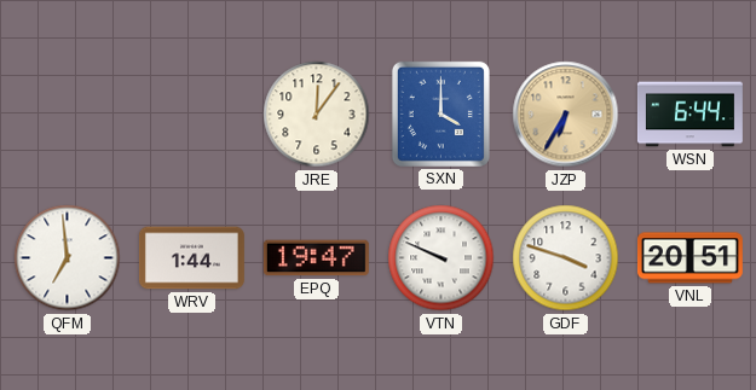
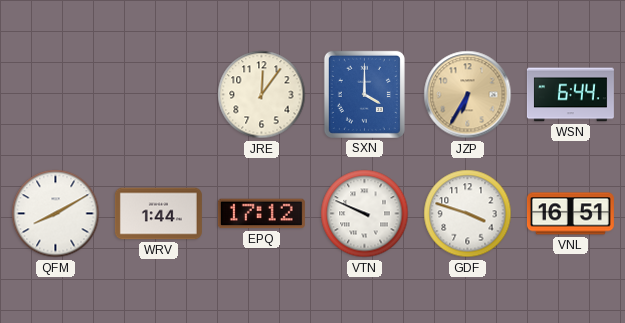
QFM: 6:59 -> 8:10
EPQ: 19:47 -> 17:12
VNL: 20:51 -> 16:51
